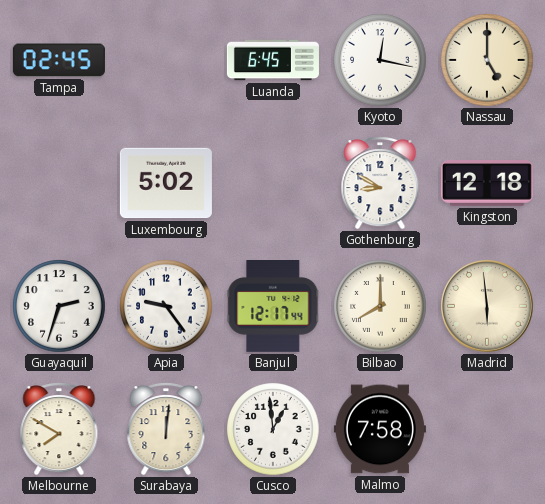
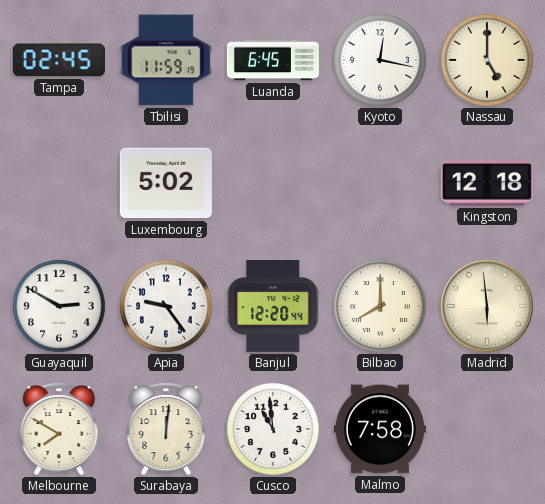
Tbilisi: none -> 11:59
Gothenburg: 8:50 -> none
Guayaquil: 2:33 -> 2:50
Banjul: 12:17 -> 12:20
Cusco: 12:59 -> 10:59
